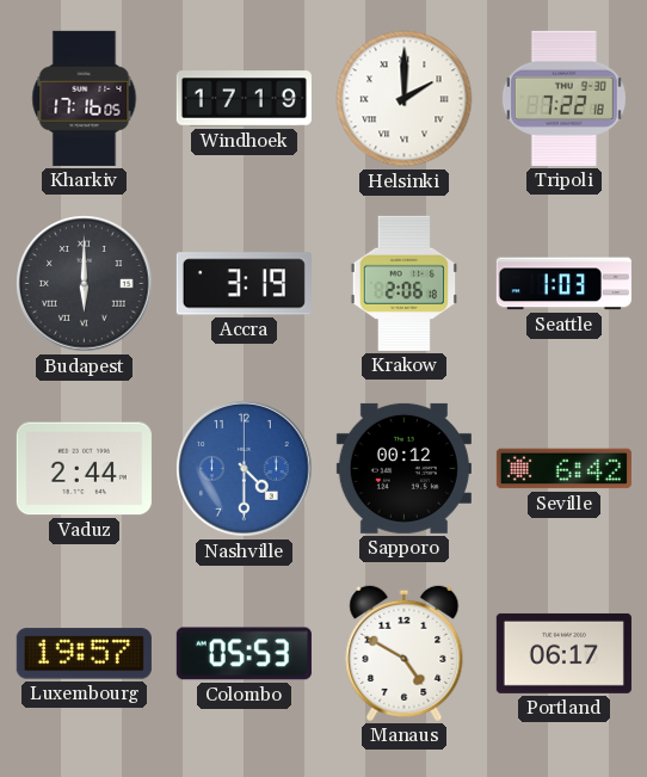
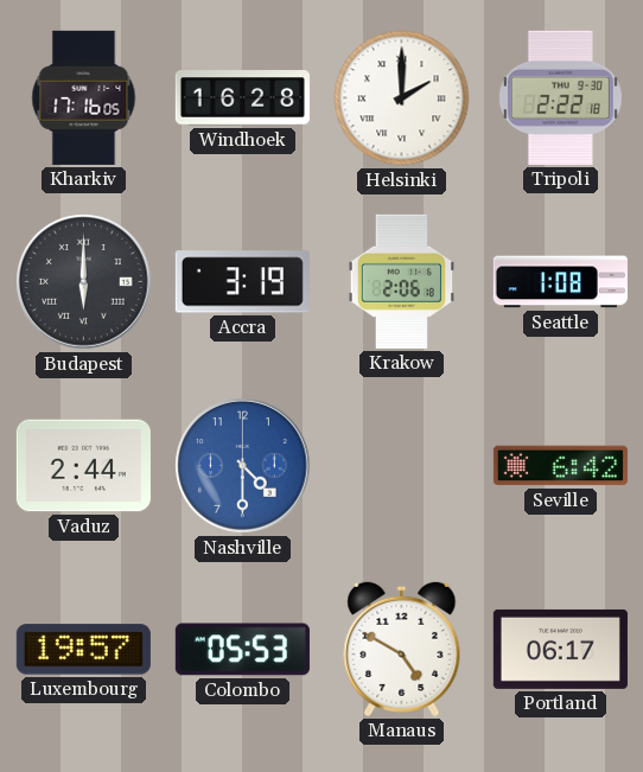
Windhoek: 17:19 -> 16:28
Tripoli: 7:22 -> 2:22
Seattle: 1:03 -> 1:08
Sapporo: 00:12 -> none
